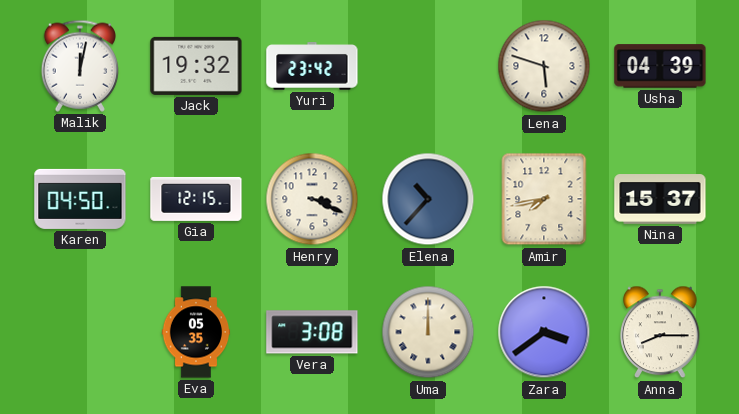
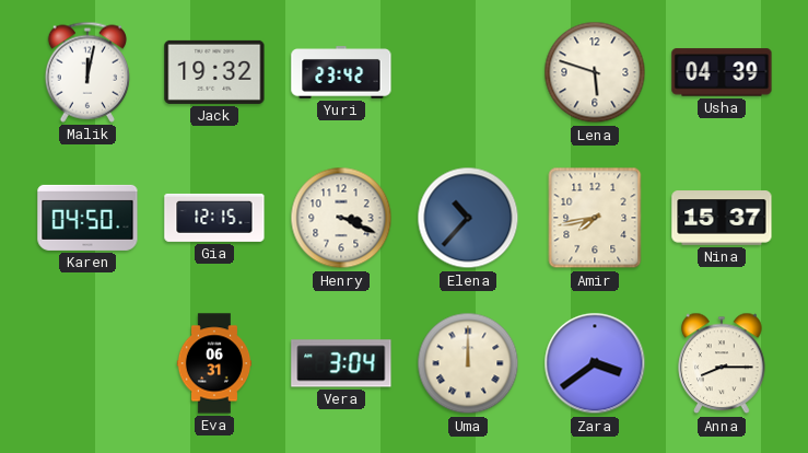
Eva: 05:35 -> 06:31
Vera: 3:08 -> 3:04
